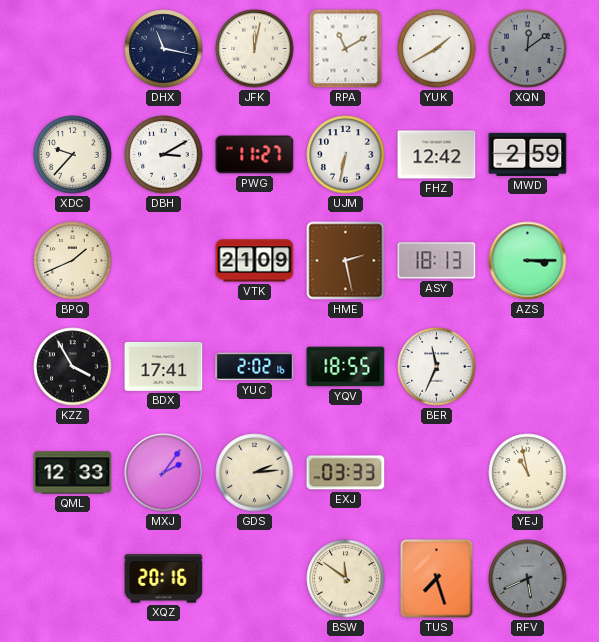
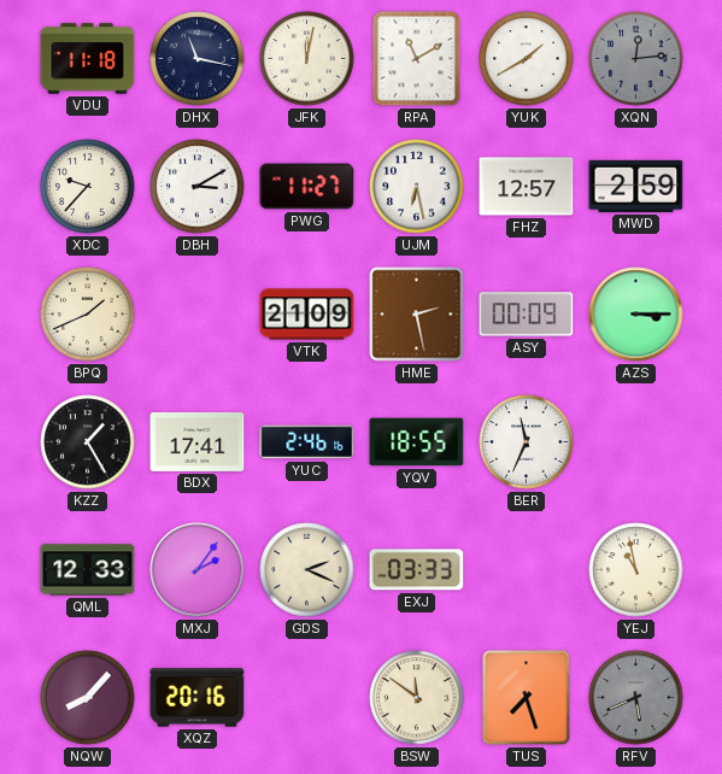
VDU: none -> 11:18
XQN: 12:09 -> 12:14
UJM: 6:32 -> 6:28
FHZ: 12:42 -> 12:57
ASY: 18:13 -> 00:09
KZZ: 3:55 -> 1:25
YUC: 2:02 -> 2:46
GDS: 2:14 -> 2:19
NQW: none -> 8:07
